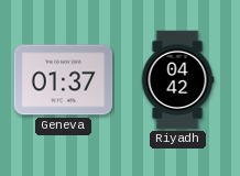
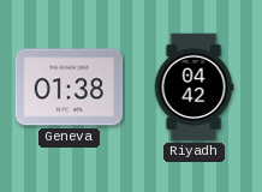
Geneva: 01:37 -> 01:38
